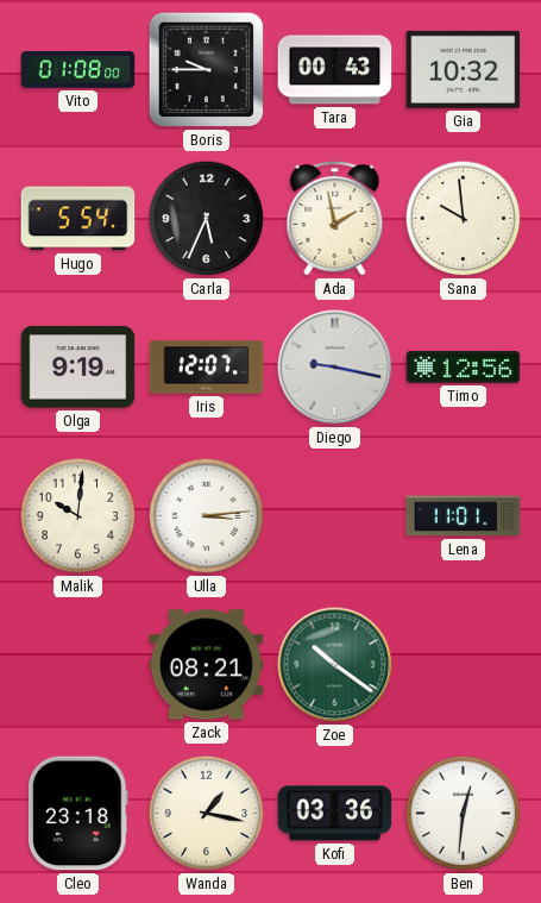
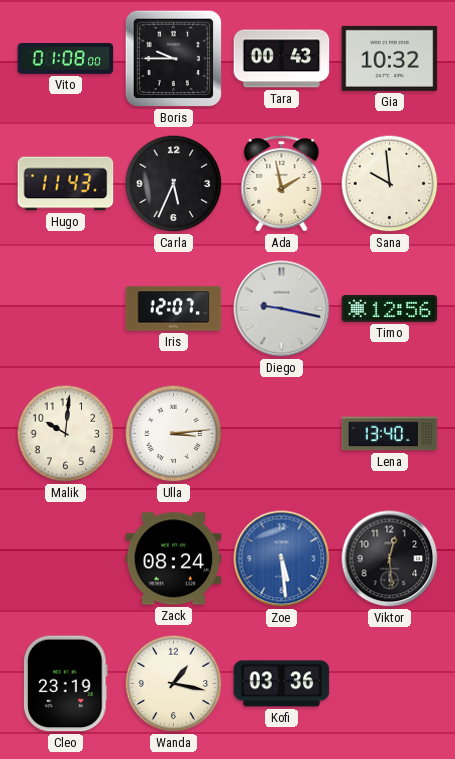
Hugo: 5:54 -> 11:43
Olga: 9:19 -> none
Lena: 11:01 -> 13:40
Zack: 08:21 -> 08:24
Zoe: 10:21 -> 5:29
Zoe dial: green -> blue
Viktor: none -> 12:29
Cleo: 23:18 -> 23:19
Ben: 12:31 -> none
